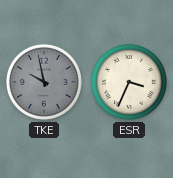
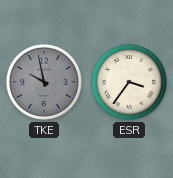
ESR: 3:34 -> 3:36
